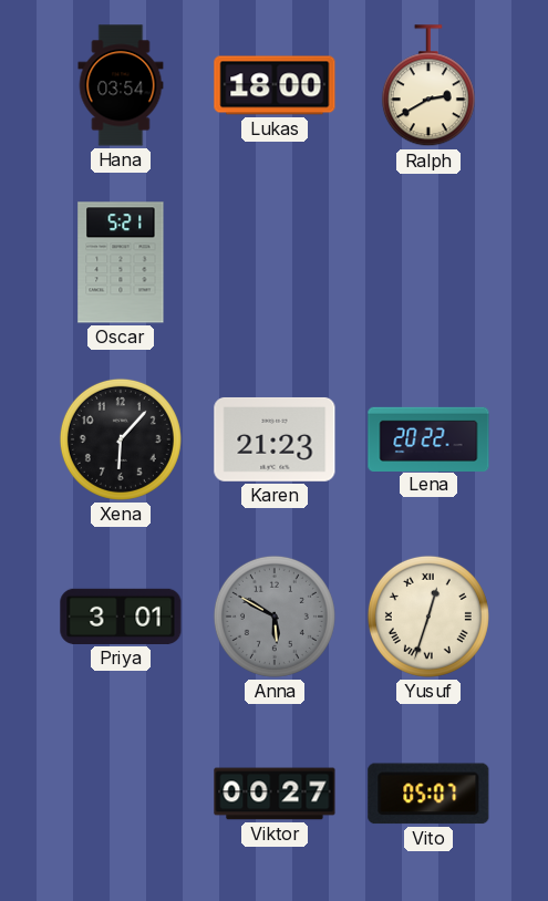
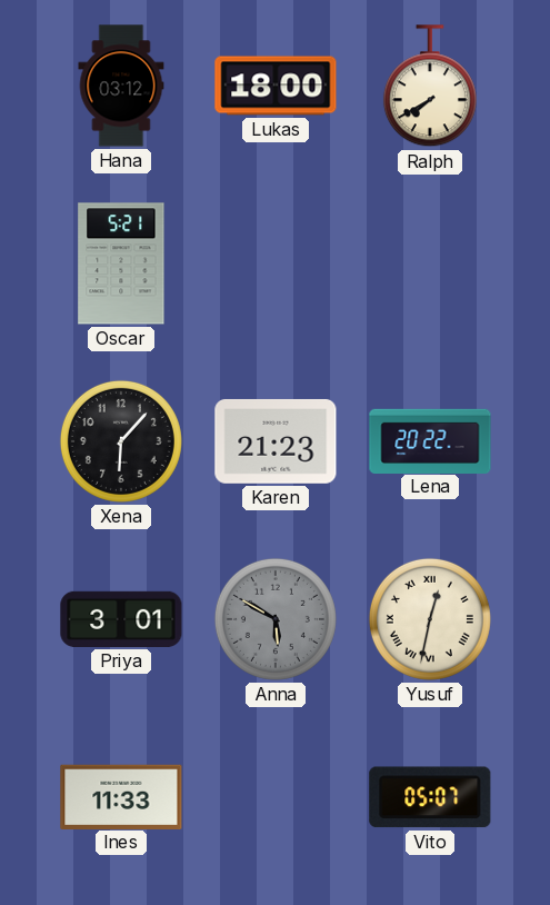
Hana: 03:54 -> 03:12
Ralph: 2:40 -> 7:40
Yusuf: 12:33 -> 12:32
Ines: none -> 11:33
Viktor: 00:27 -> none
